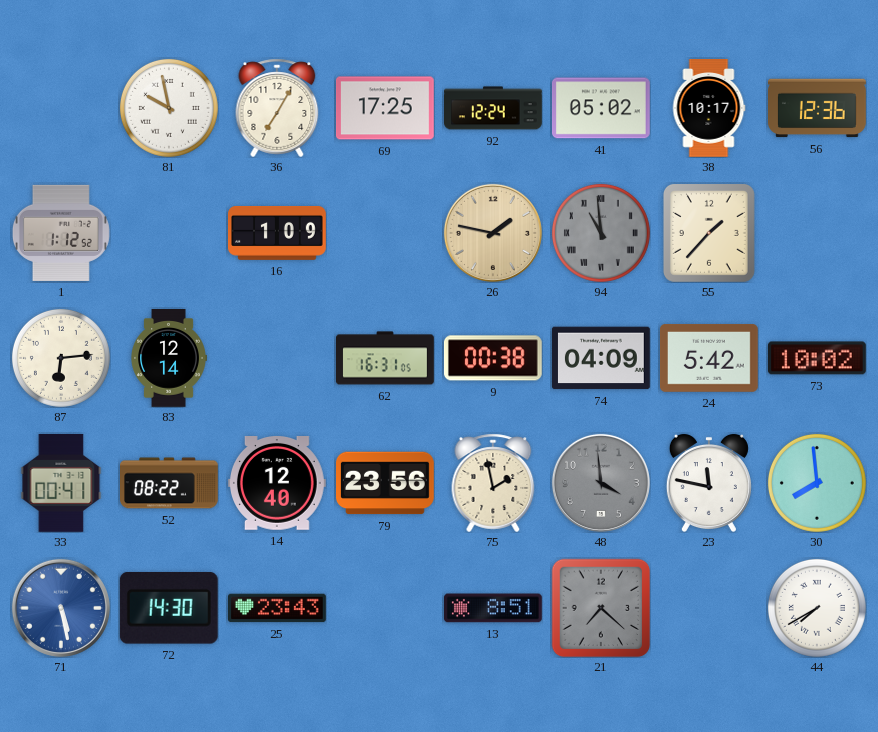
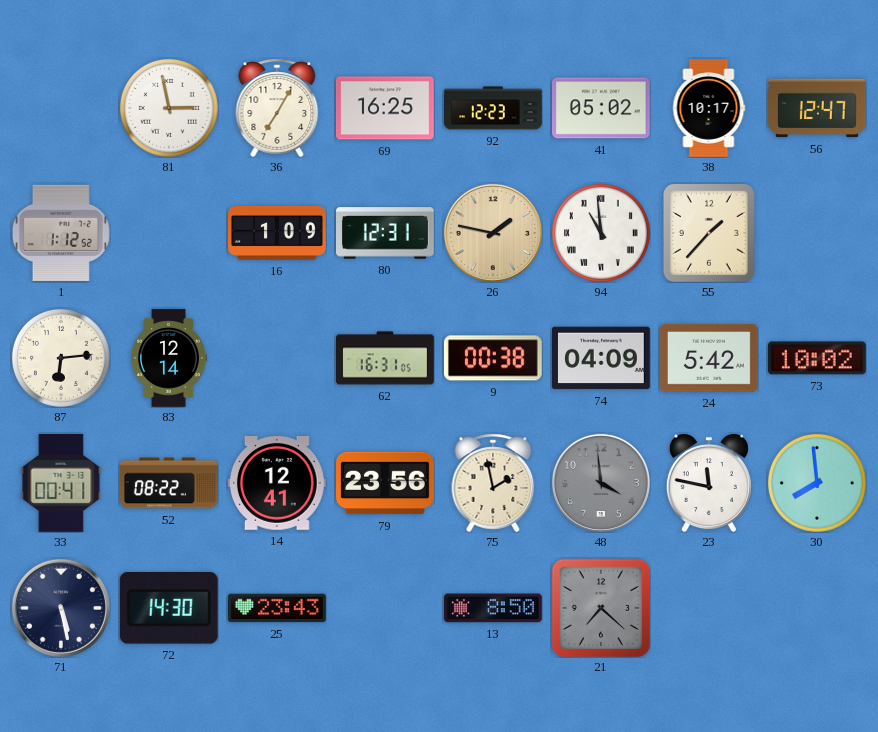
81: 9:58 -> 2:58
69: 17:25 -> 16:25
92: 12:24 -> 12:23
56: 12:36 -> 12:47
80: none -> 12:31
94 dial: grey -> white
14: 12:40 -> 12:41
71 dial: blue -> navy
13: 8:51 -> 8:50
44: 7:40 -> none
